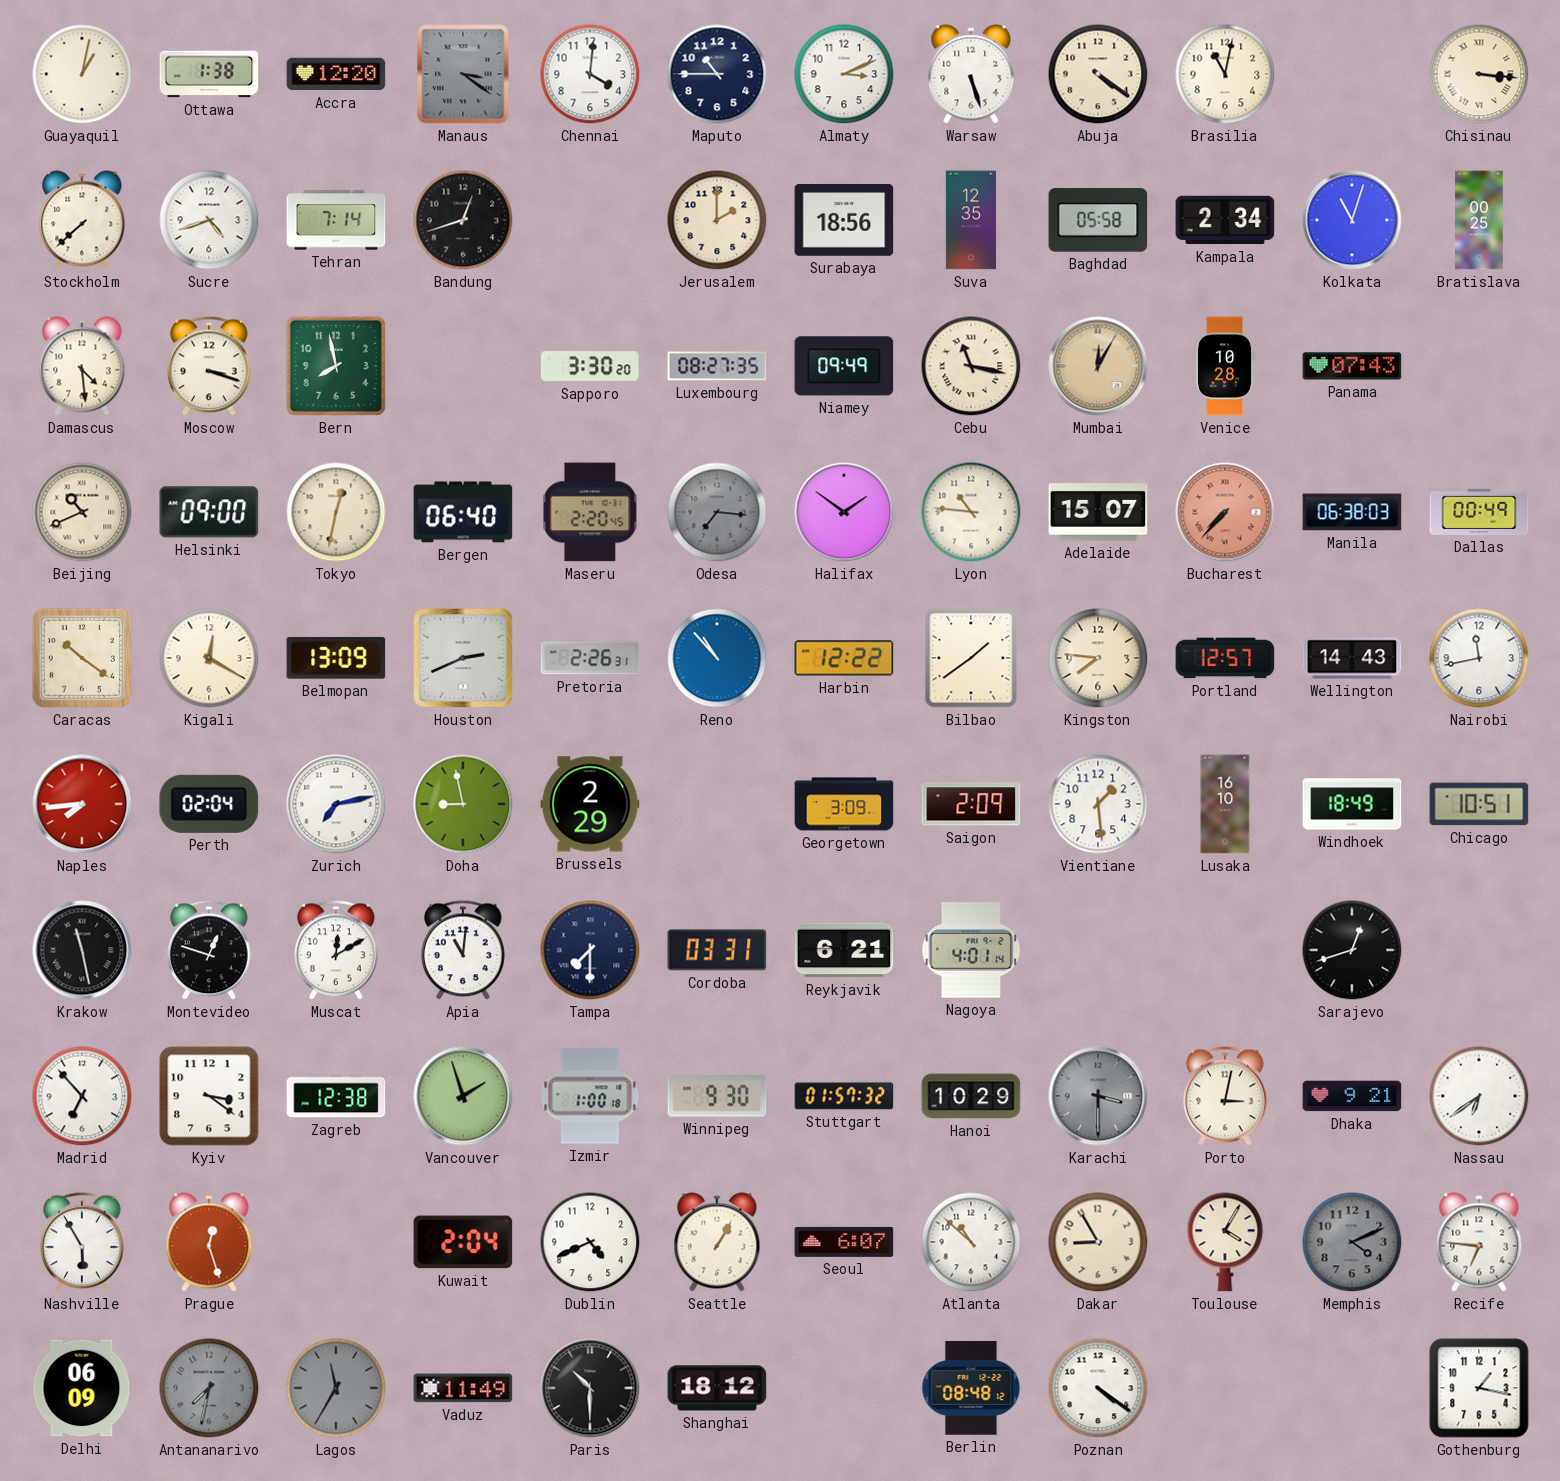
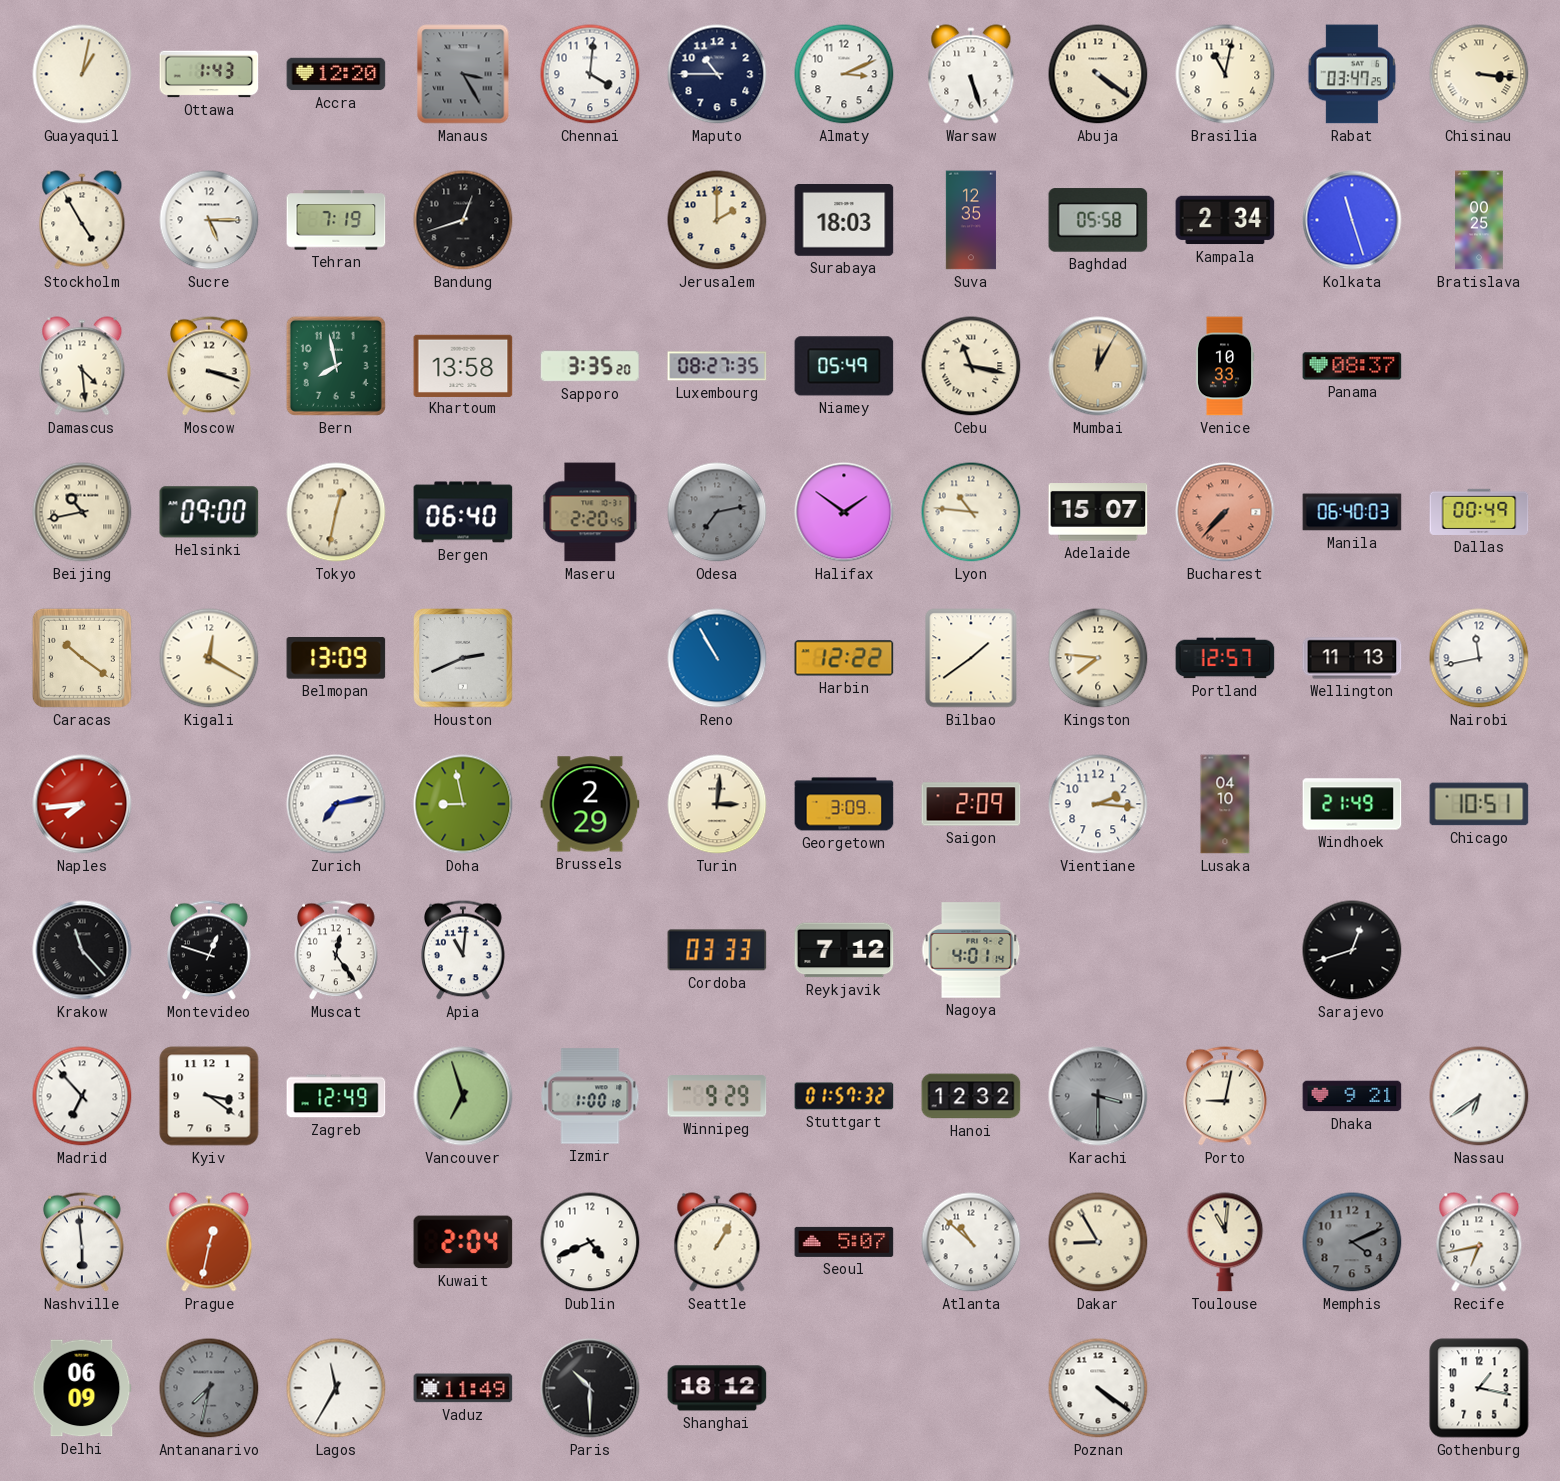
Ottawa: 1:38 -> 1:43
Manaus: 3:21 -> 3:25
Rabat: none -> 03:47
Stockholm: 7:38 -> 4:55
Sucre: 4:42 -> 5:15
Tehran: 7:14 -> 7:19
Surabaya: 18:56 -> 18:03
Kolkata: 11:03 -> 11:27
Khartoum: none -> 13:58
Sapporo: 3:30 -> 3:35
Niamey: 09:49 -> 05:49
Venice: 10:28 -> 10:33
Panama: 07:43 -> 08:37
Beijing: 10:41 -> 10:43
Odesa: 7:16 -> 7:13
Manila: 06:38 -> 06:40
Pretoria: 2:26 -> none
Reno: 10:53 -> 10:55
Wellington: 14:43 -> 11:13
Perth: 02:04 -> none
Turin: none -> 3:01
Vientiane: 1:29 -> 2:16
Lusaka: 16:10 -> 04:10
Windhoek: 18:49 -> 21:49
Krakow: 11:28 -> 11:23
Muscat: 12:10 -> 12:24
Tampa: 7:30 -> none
Cordoba: 03:31 -> 03:33
Reykjavik: 6:21 -> 7:12
Zagreb: 12:38 -> 12:49
Vancouver: 1:57 -> 6:57
Winnipeg: 9:30 -> 9:29
Hanoi: 10:29 -> 12:32
Porto: 3:02 -> 9:02
Nashville: 5:55 -> 5:59
Prague: 12:27 -> 12:32
Seoul: 6:07 -> 5:07
Toulouse: 4:05 -> 11:01
Recife: 6:46 -> 6:43
Lagos dial: grey -> white
Berlin: 08:48 -> none
